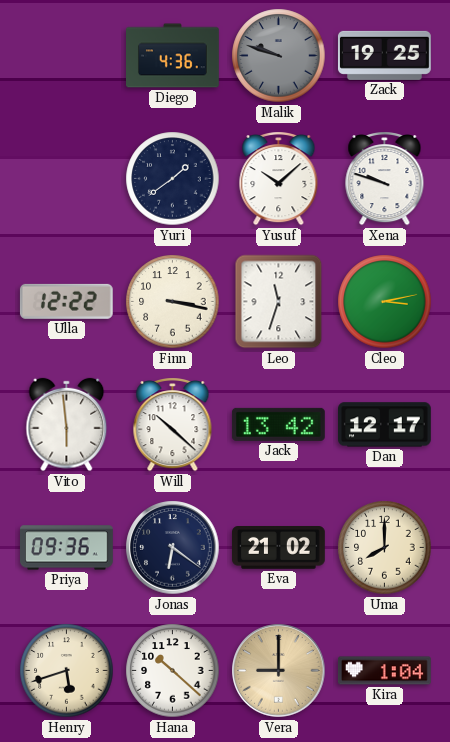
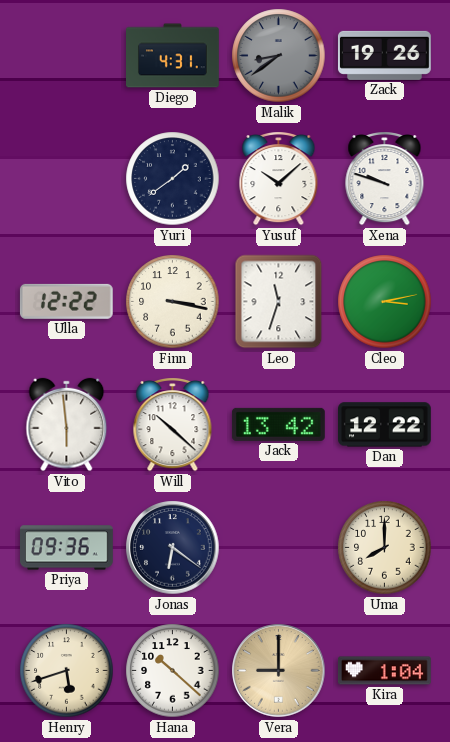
Diego: 4:36 -> 4:31
Malik: 9:48 -> 8:39
Zack: 19:25 -> 19:26
Dan: 12:17 -> 12:22
Eva: 21:02 -> none
